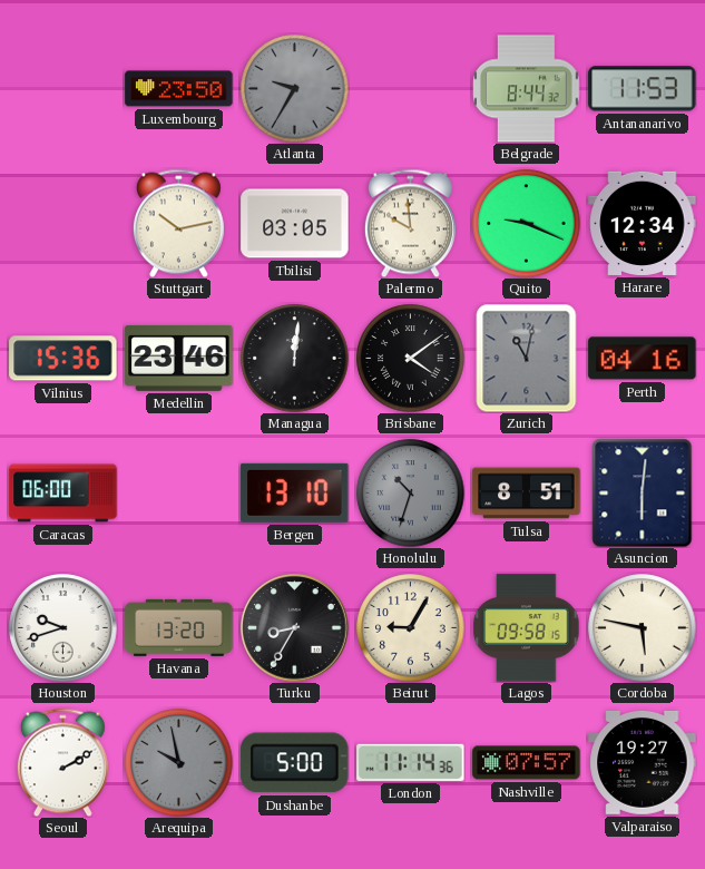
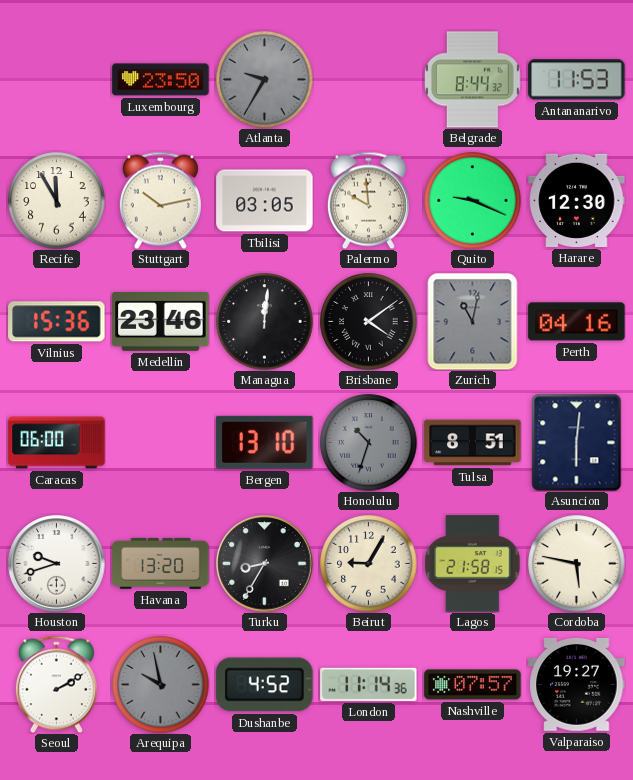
Recife: none -> 11:55
Harare: 12:34 -> 12:30
Lagos: 09:58 -> 21:58
Dushanbe: 5:00 -> 4:52
